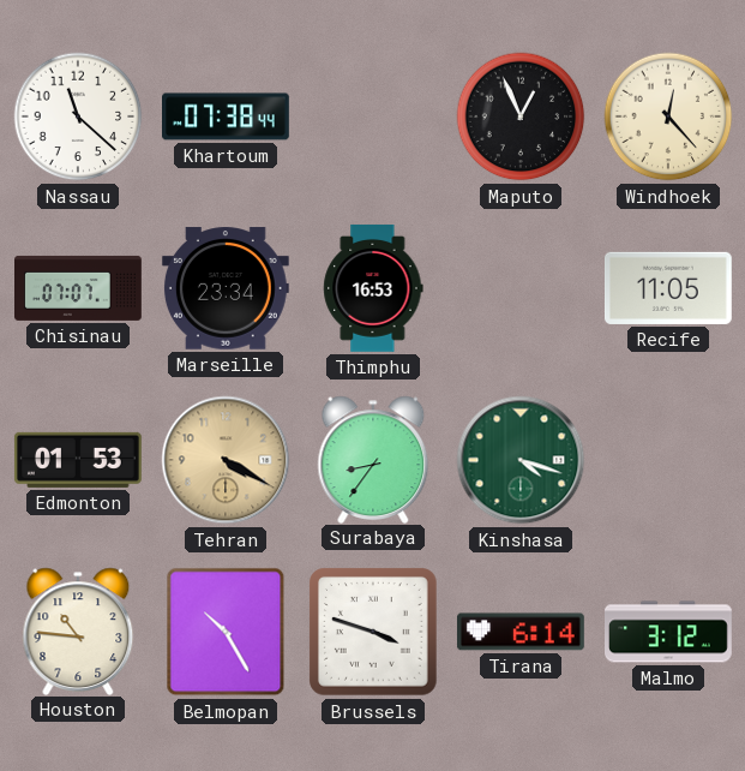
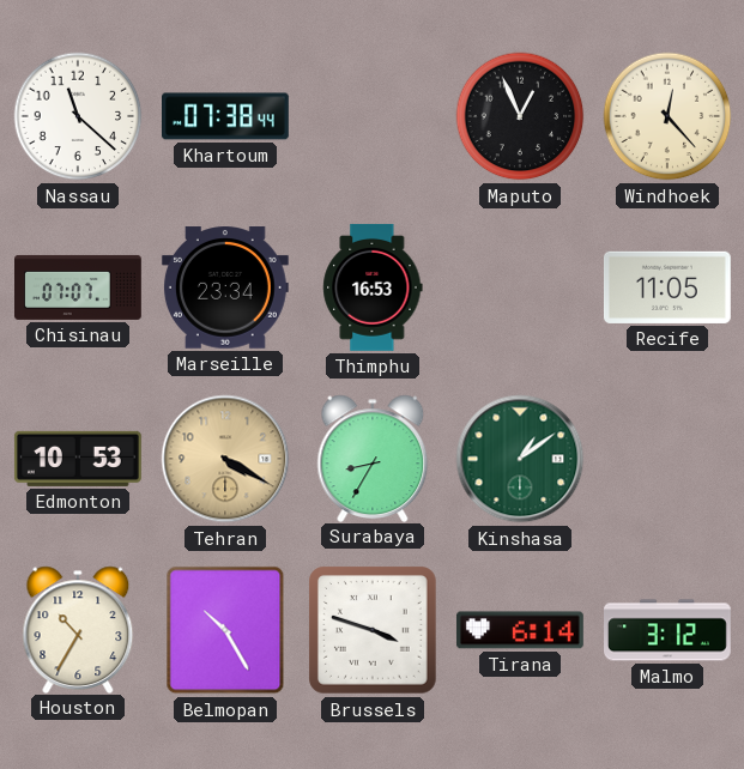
Edmonton: 01:53 -> 10:53
Surabaya: 8:36 -> 8:35
Kinshasa: 4:18 -> 1:09
Houston: 10:46 -> 10:35
